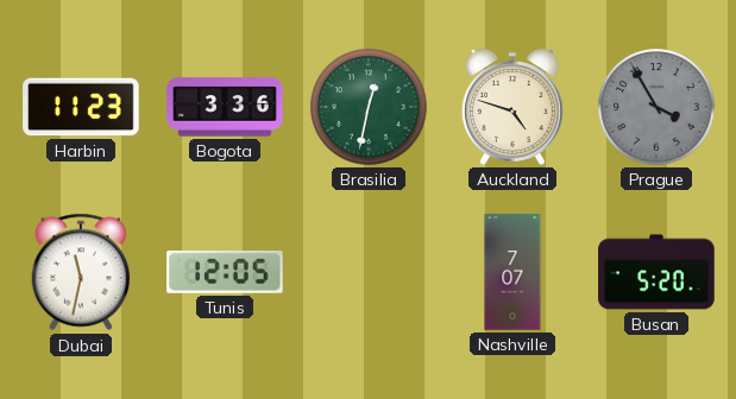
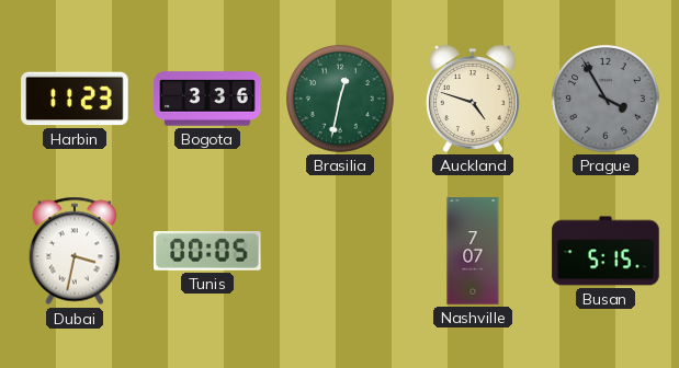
Dubai: 11:32 -> 3:32
Tunis: 12:05 -> 00:05
Busan: 5:20 -> 5:15
